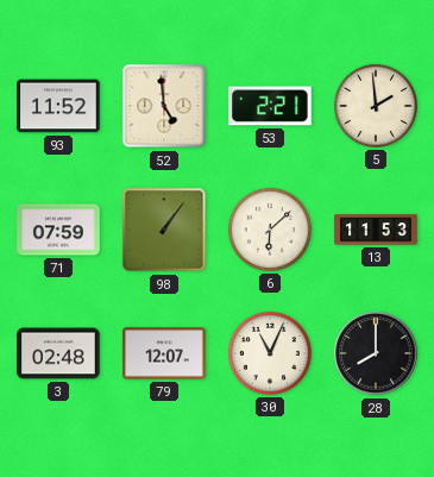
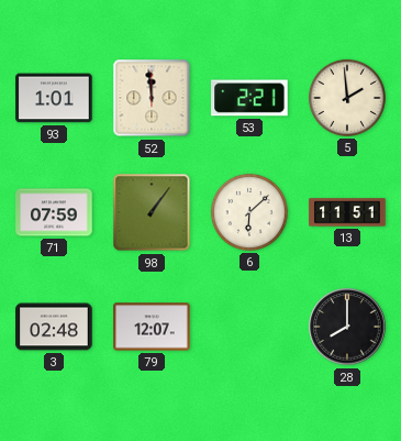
93: 11:52 -> 1:01
52: 4:59 -> 11:59
13: 11:53 -> 11:51
30: 11:04 -> none
